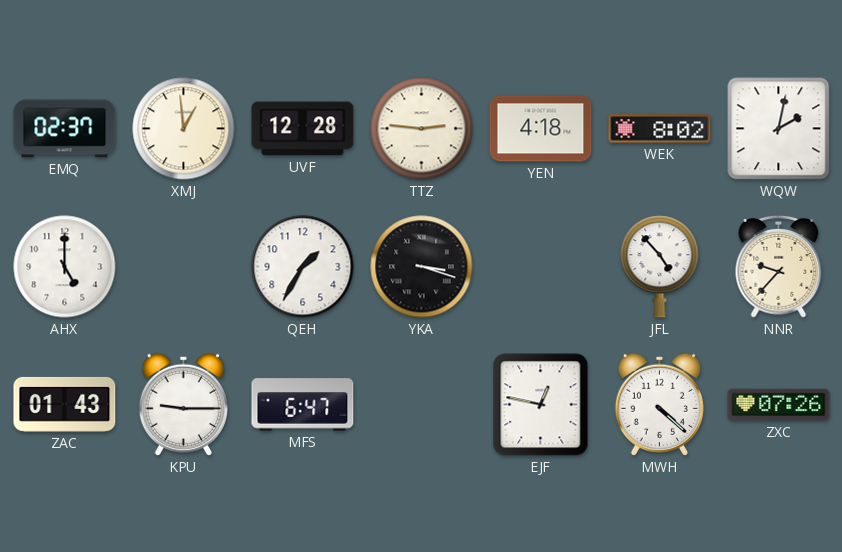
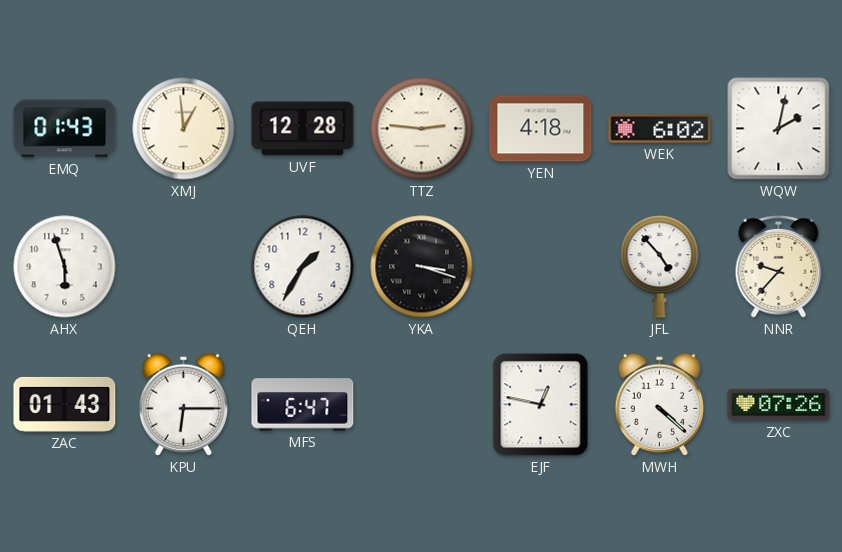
EMQ: 02:37 -> 01:43
WEK: 8:02 -> 6:02
AHX: 5:00 -> 5:57
KPU: 9:15 -> 6:15
